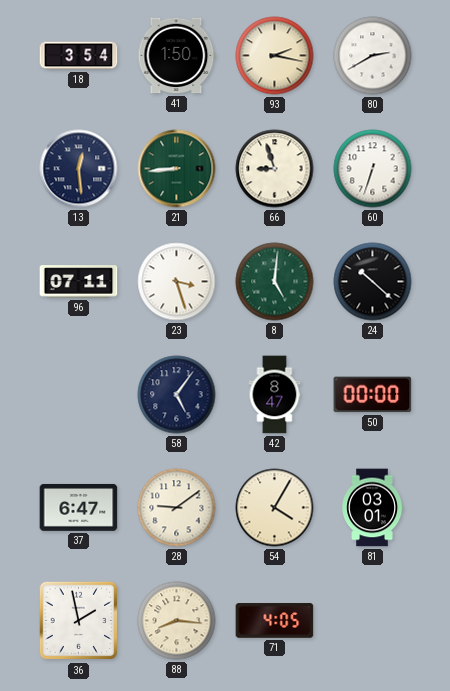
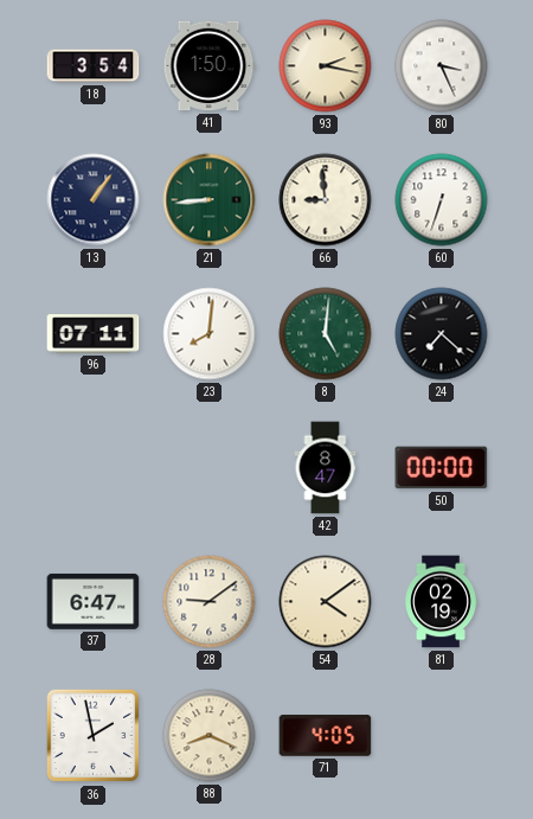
80: 2:40 -> 3:26
13: 12:29 -> 1:06
66: 8:57 -> 8:59
23: 3:27 -> 8:01
24: 10:22 -> 7:22
58: 5:06 -> none
54: 4:05 -> 4:09
81: 03:01 -> 02:19
88: 8:16 -> 8:19
